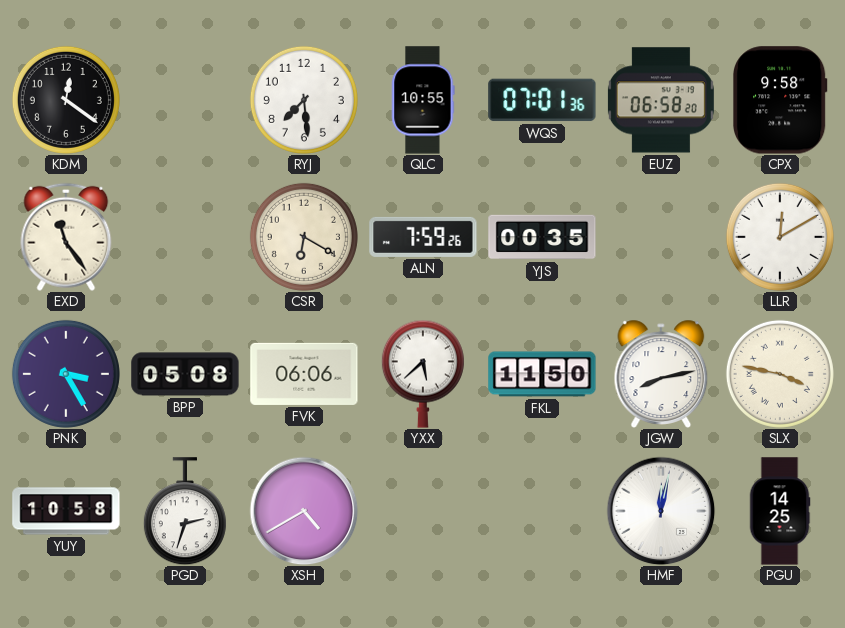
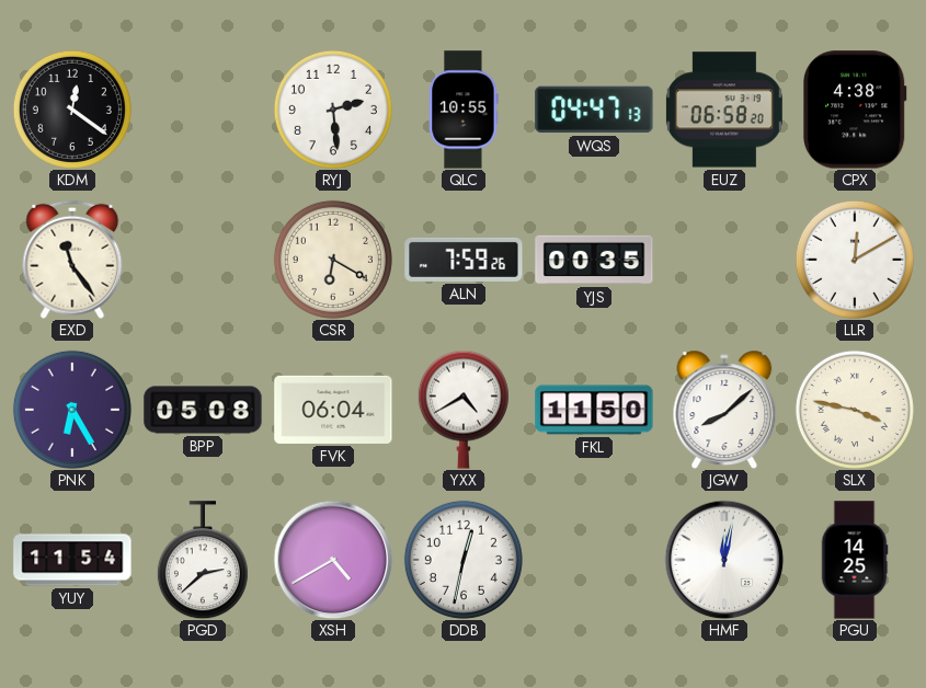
RYJ: 7:29 -> 2:29
WQS: 07:01 -> 04:47
CPX: 9:58 -> 4:38
PNK: 3:25 -> 6:25
FVK: 06:06 -> 06:04
YXX: 5:38 -> 4:40
JGW: 8:13 -> 8:08
YUY: 10:58 -> 11:54
PGD: 2:33 -> 2:38
DDB: none -> 12:32
